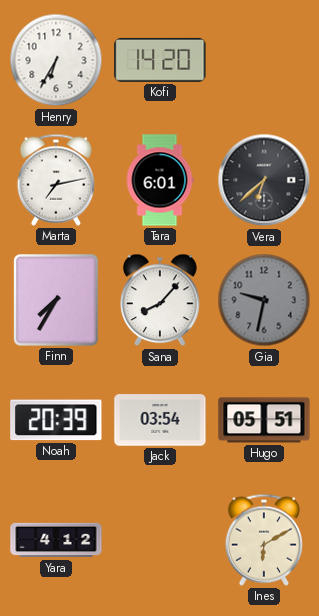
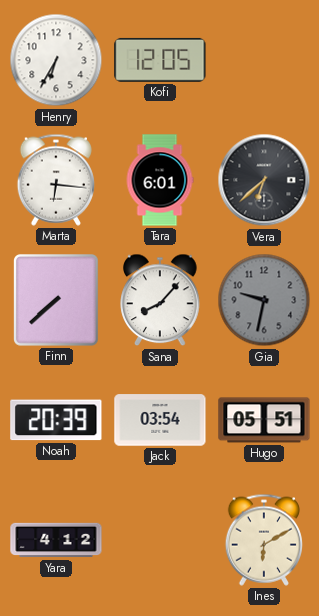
Kofi: 14:20 -> 12:05
Marta: 7:13 -> 6:16
Finn: 7:35 -> 7:38
